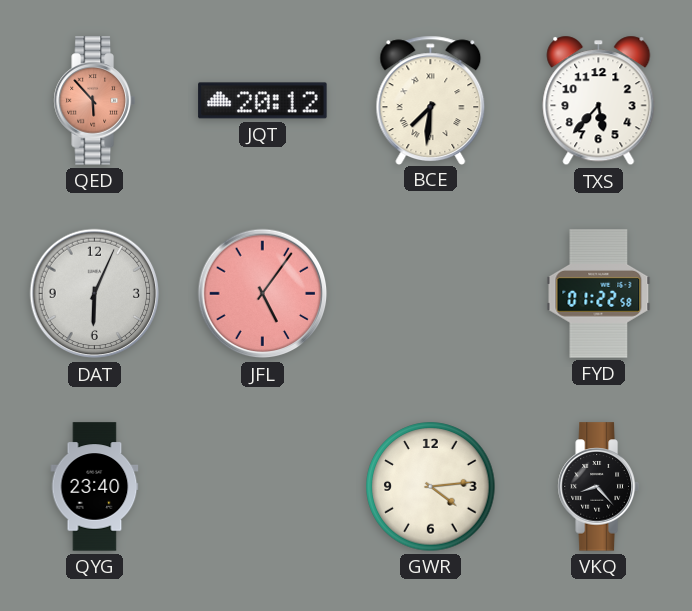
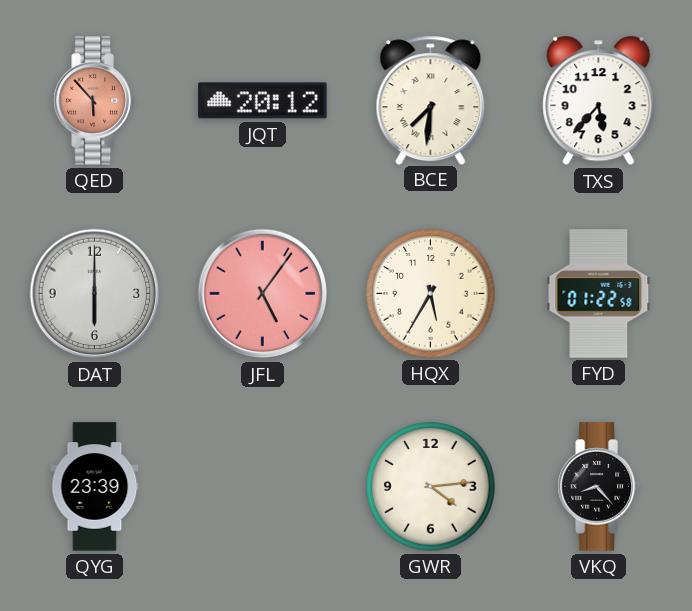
DAT: 6:04 -> 6:00
HQX: none -> 5:35
QYG: 23:40 -> 23:39
